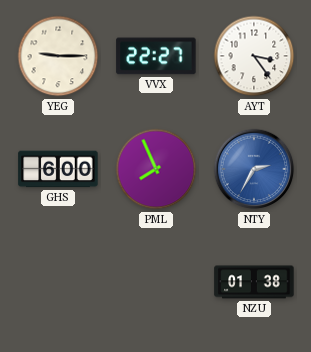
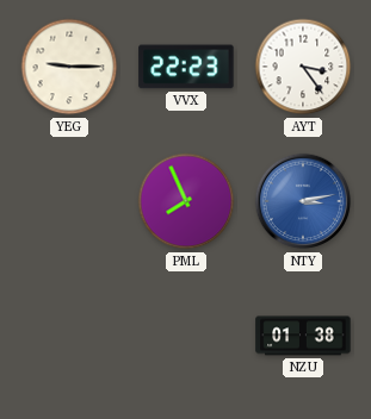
VVX: 22:27 -> 22:23
GHS: 6:00 -> none
NTY: 2:35 -> 3:13
